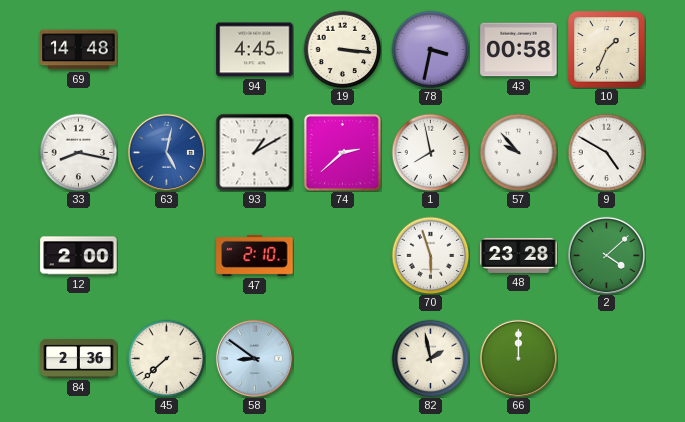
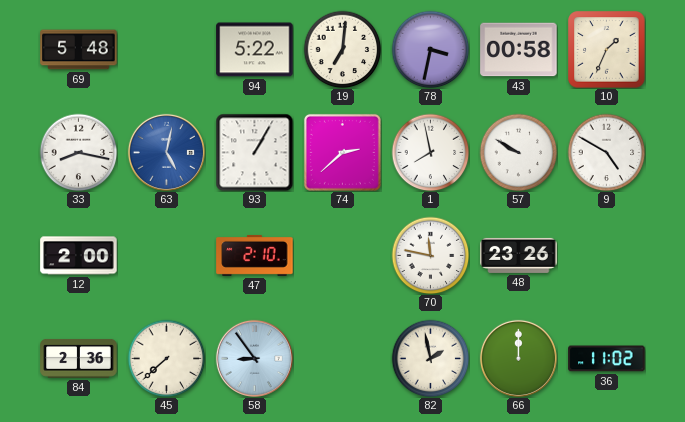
69: 14:48 -> 5:48
94: 4:45 -> 5:22
19: 3:16 -> 7:01
93: 1:10 -> 1:05
57: 9:53 -> 9:50
70: 5:57 -> 11:47
48: 23:28 -> 23:26
2: 4:08 -> none
58: 8:51 -> 8:54
36: none -> 11:02
